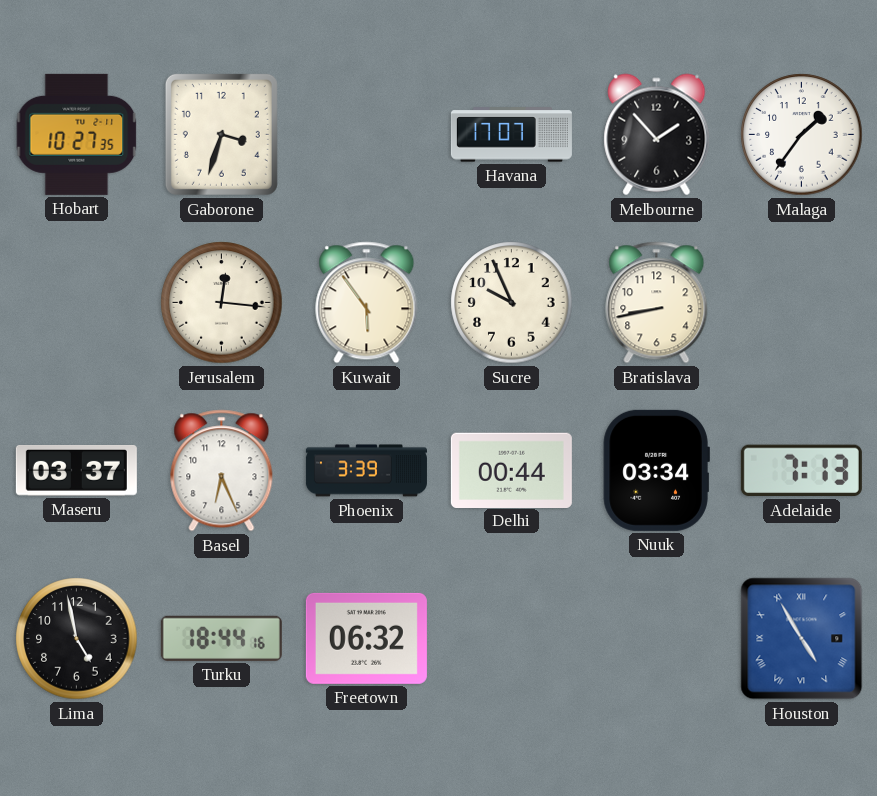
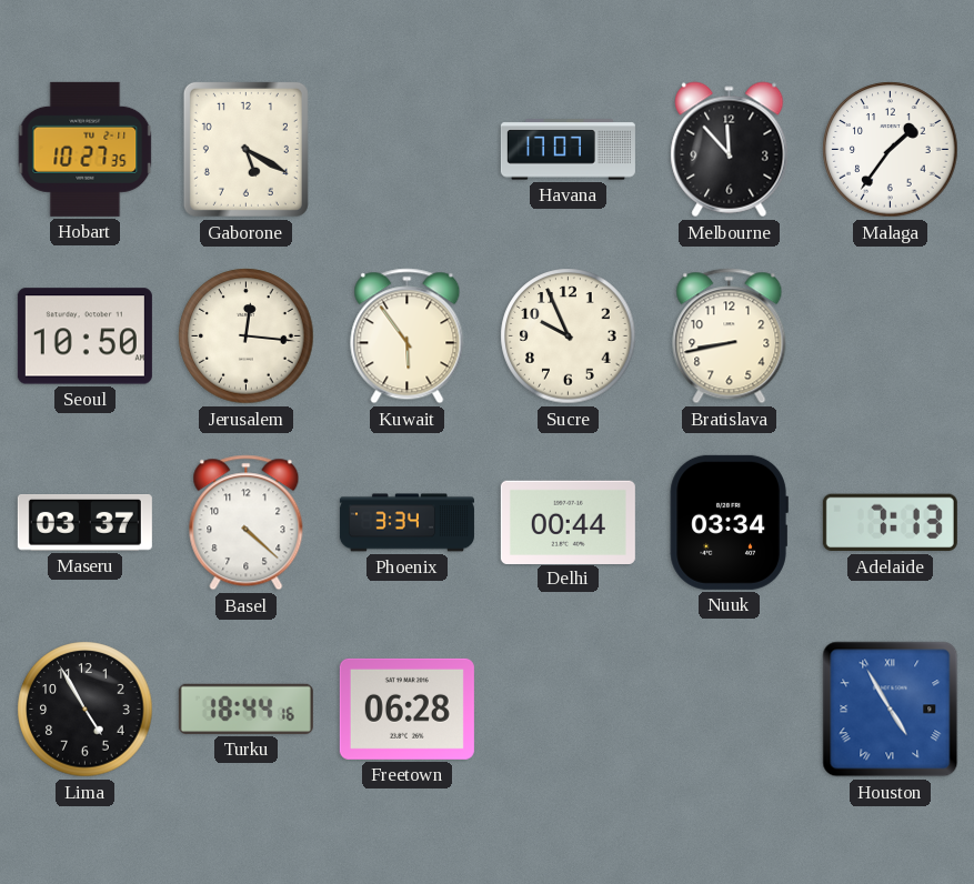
Gaborone: 3:33 -> 5:20
Melbourne: 1:53 -> 11:53
Seoul: none -> 10:50
Basel: 6:26 -> 4:22
Phoenix: 3:39 -> 3:34
Lima: 4:58 -> 4:55
Freetown: 06:32 -> 06:28
